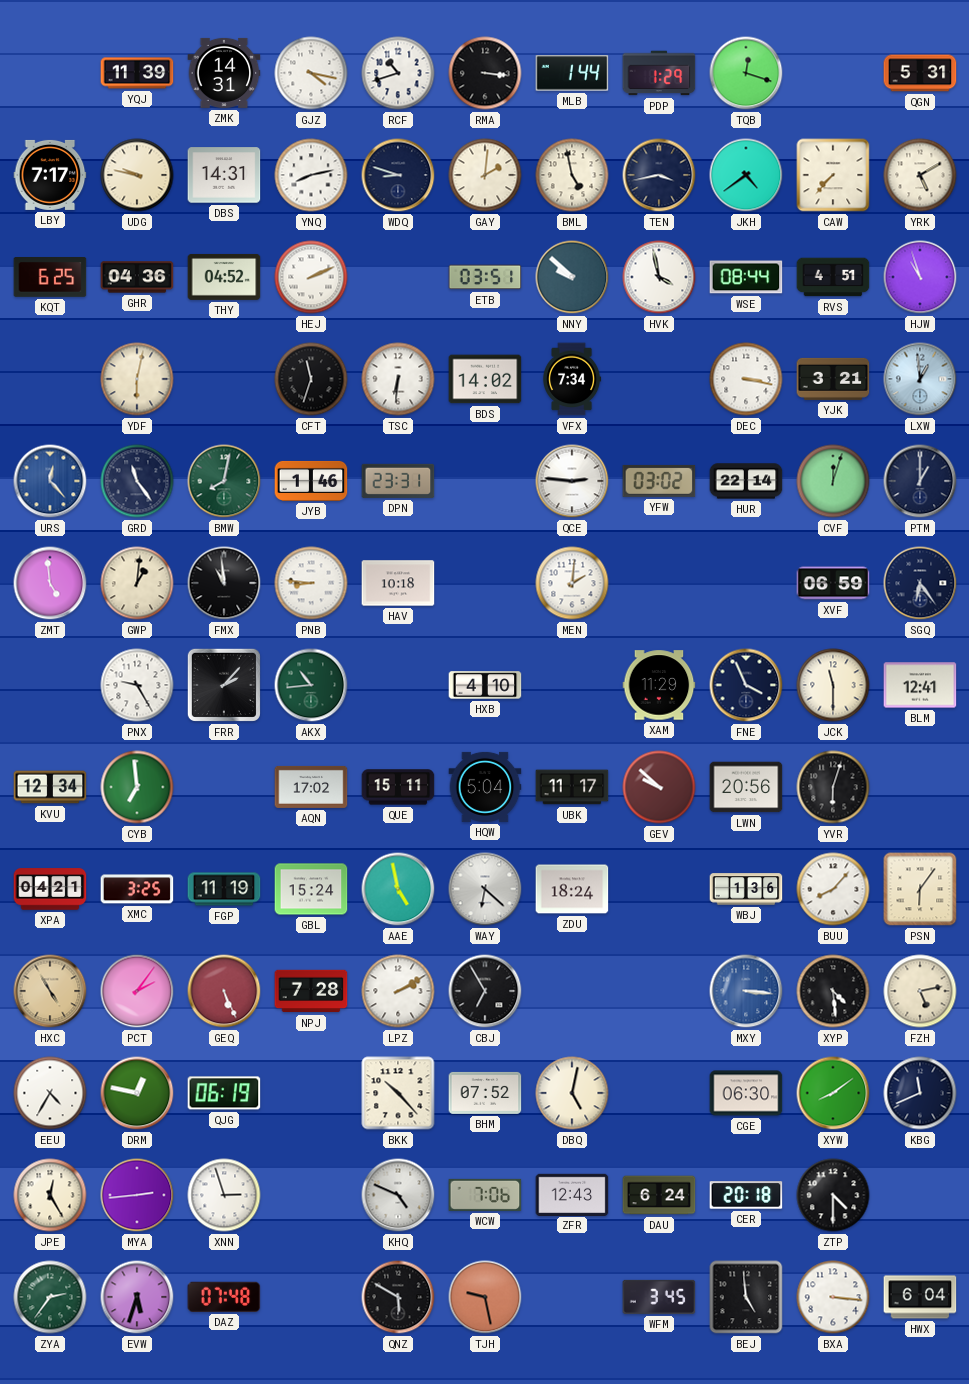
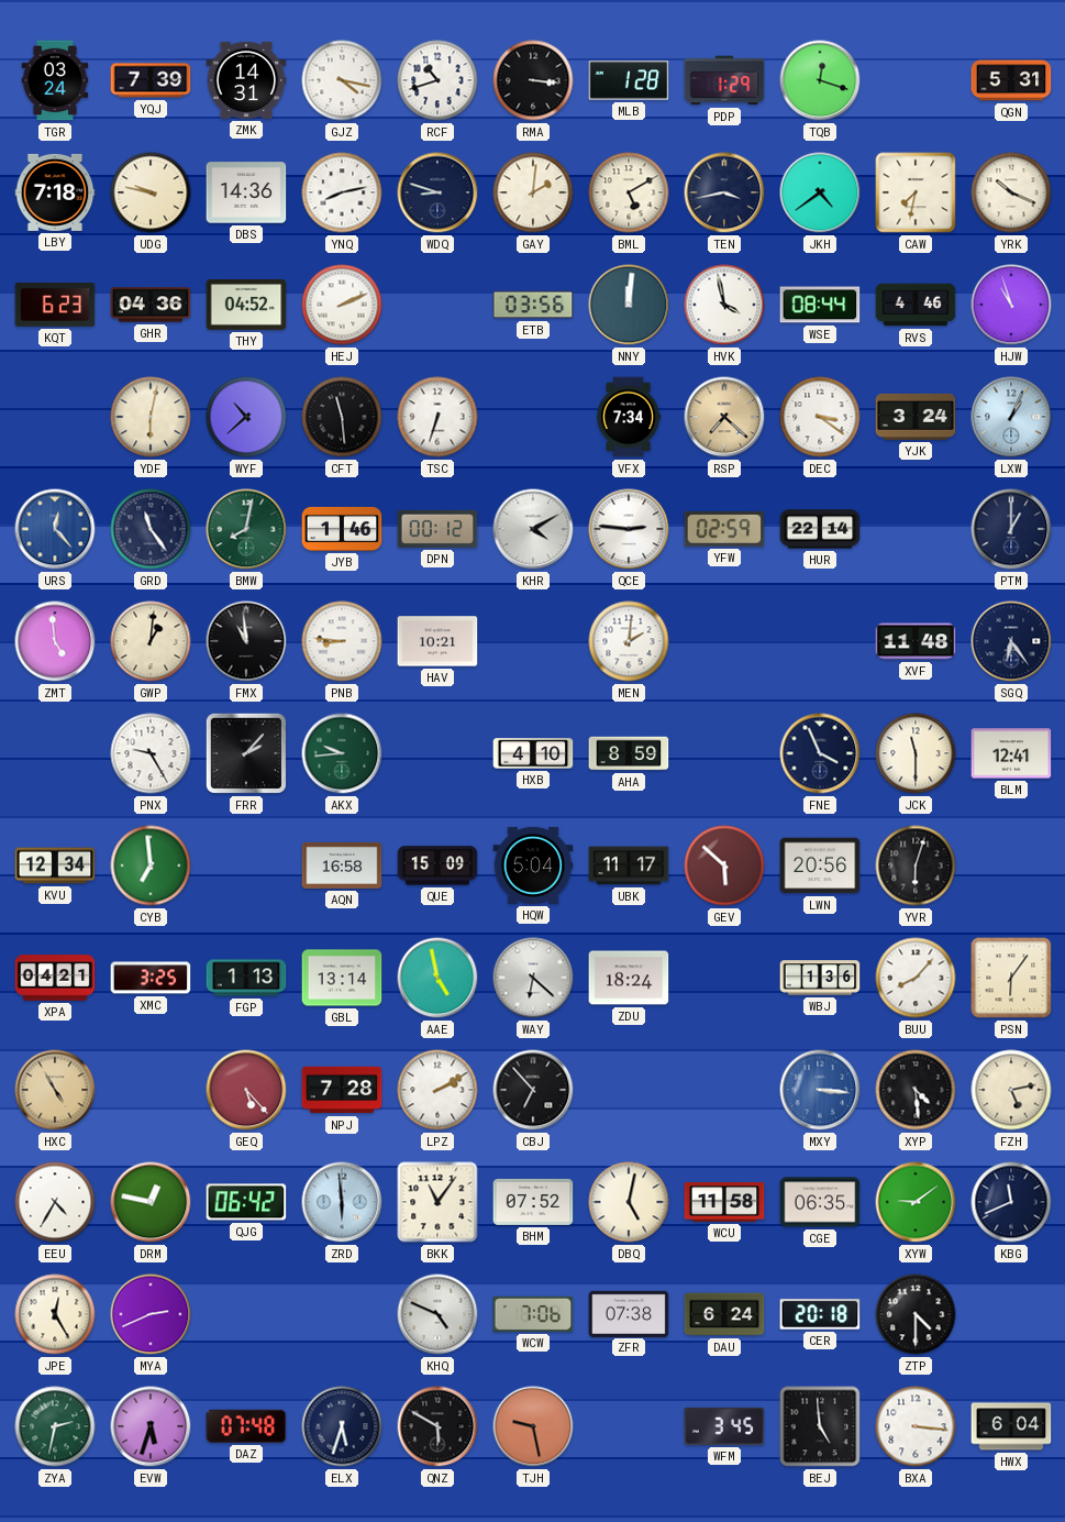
TGR: none -> 03:24
YQJ: 11:39 -> 7:39
MLB: 1:44 -> 1:28
LBY: 7:17 -> 7:18
DBS: 14:31 -> 14:36
BML: 4:58 -> 5:10
CAW: 7:37 -> 7:32
YRK: 5:10 -> 10:19
KQT: 6:25 -> 6:23
ETB: 03:51 -> 03:56
NNY: 9:52 -> 12:01
RVS: 4:51 -> 4:46
WYF: none -> 10:38
CFT: 11:33 -> 11:29
TSC: 6:31 -> 6:33
BDS: 14:02 -> none
RSP: none -> 7:22
DEC: 3:17 -> 3:21
YJK: 3:21 -> 3:24
LXW: 12:59 -> 1:04
DPN: 23:31 -> 00:12
KHR: none -> 4:10
YFW: 03:02 -> 02:59
CVF: 12:03 -> none
HAV: 10:18 -> 10:21
XVF: 06:59 -> 11:48
AKX: 10:44 -> 9:44
AHA: none -> 8:59
XAM: 11:29 -> none
AQN: 17:02 -> 16:58
QUE: 15:11 -> 15:09
GEV: 9:52 -> 5:52
FGP: 11:19 -> 1:13
GBL: 15:24 -> 13:14
PCT: 2:06 -> none
GEQ: 5:26 -> 5:23
CBJ: 6:55 -> 6:53
QJG: 06:19 -> 06:42
ZRD: none -> 5:59
BKK: 10:23 -> 11:06
WCU: none -> 11:58
CGE: 06:30 -> 06:35
XYW: 8:09 -> 9:09
MYA: 2:44 -> 2:41
XNN: 2:57 -> none
ZFR: 12:43 -> 07:38
ZYA: 2:36 -> 2:32
ELX: none -> 5:33
